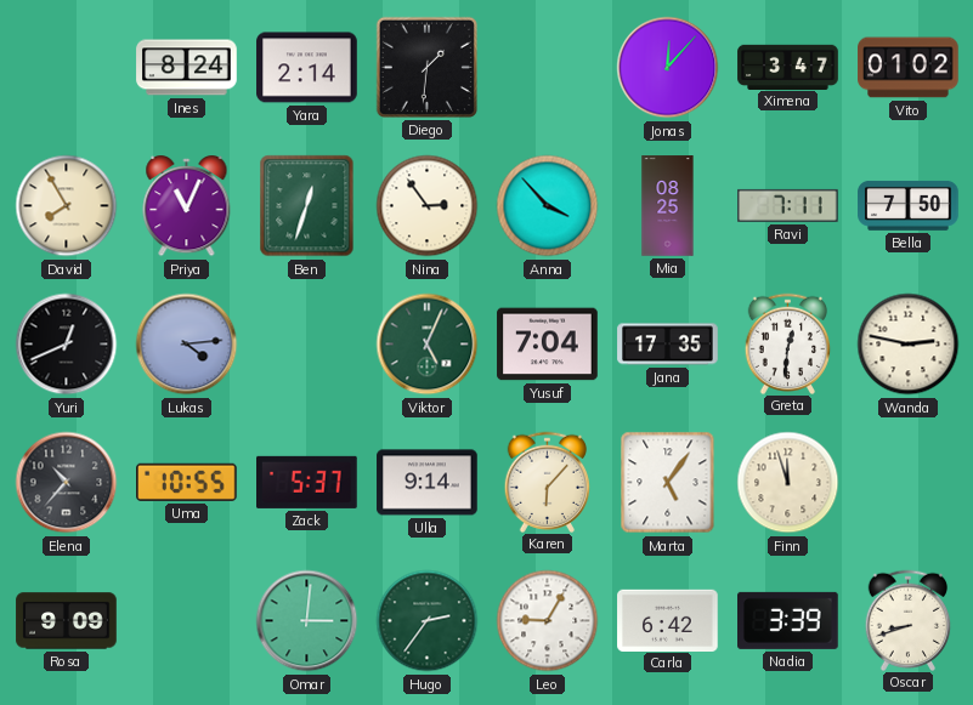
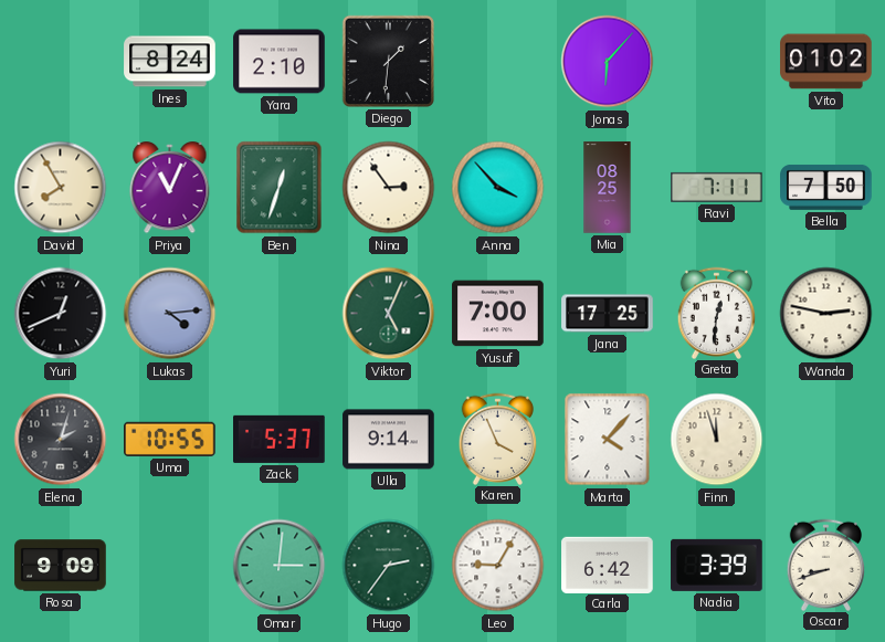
Yara: 2:14 -> 2:10
Jonas: 12:07 -> 6:07
Ximena: 3:47 -> none
Yusuf: 7:04 -> 7:00
Jana: 17:35 -> 17:25
Elena: 10:37 -> 2:03
Karen: 6:07 -> 3:56
Marta: 5:06 -> 4:07
